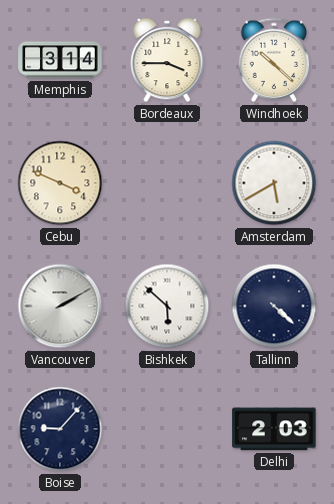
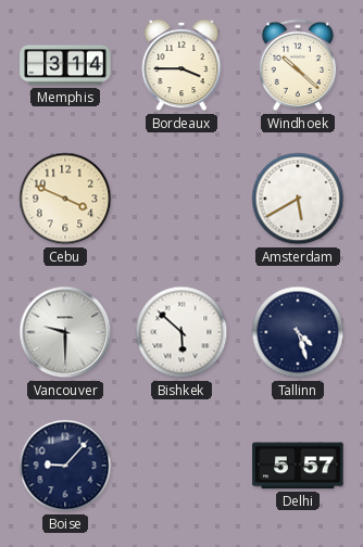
Vancouver: 2:10 -> 9:30
Tallinn: 4:22 -> 4:27
Delhi: 2:03 -> 5:57
